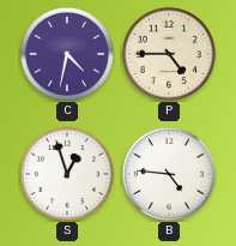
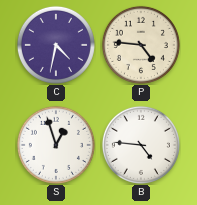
P: 4:45 -> 4:46
